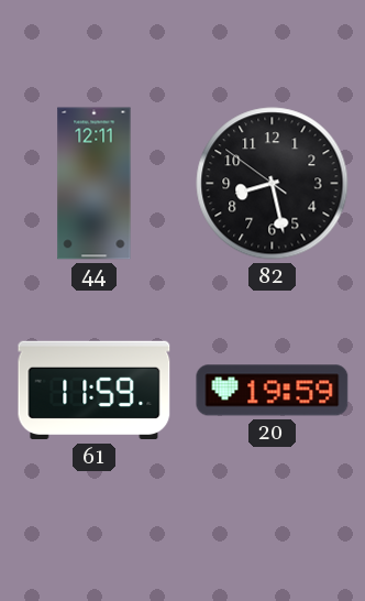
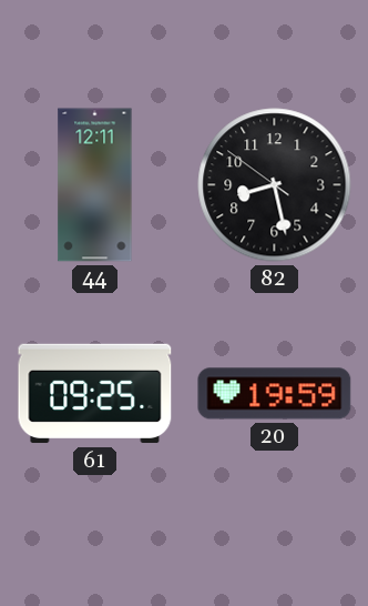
61: 11:59 -> 09:25
